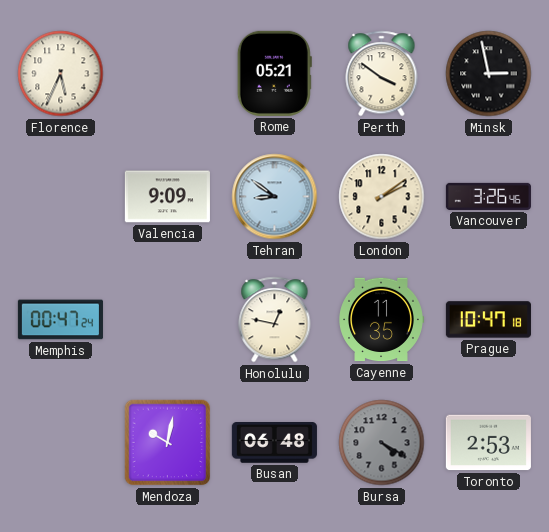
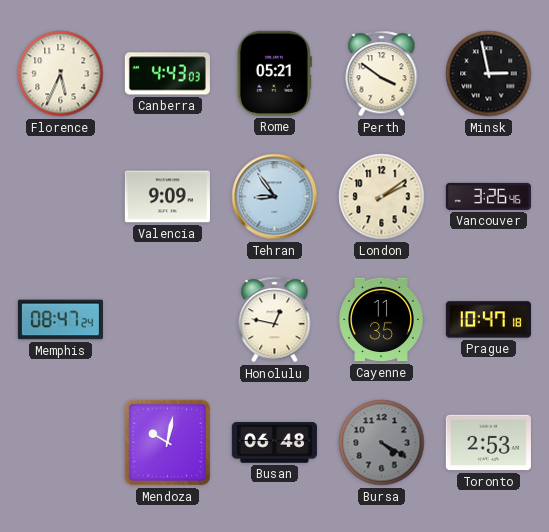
Canberra: none -> 4:43
Tehran: 8:51 -> 8:54
Memphis: 00:47 -> 08:47
